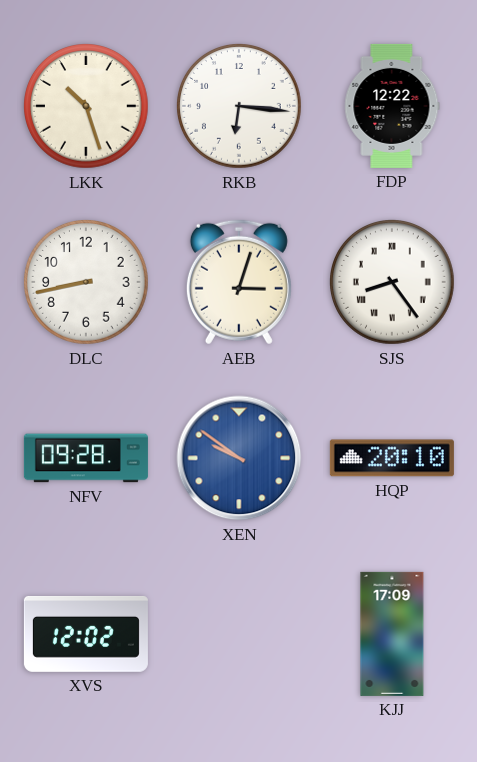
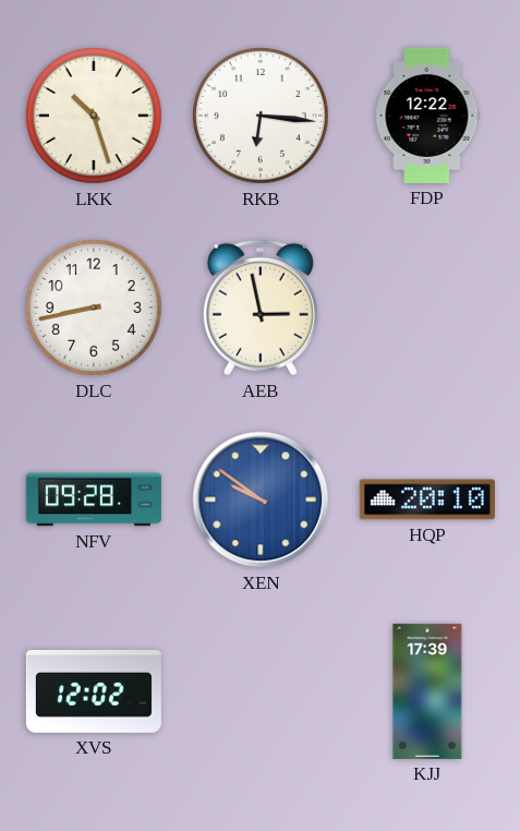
AEB: 3:03 -> 2:58
SJS: 8:24 -> none
KJJ: 17:09 -> 17:39
